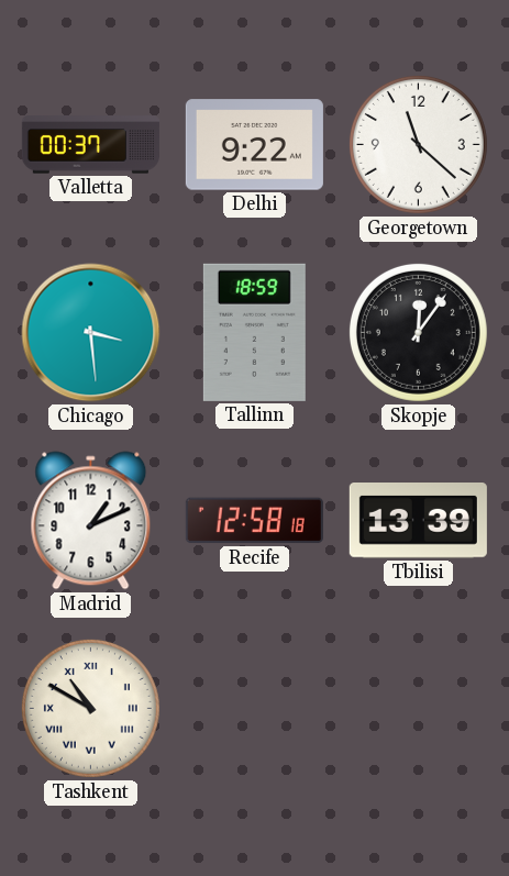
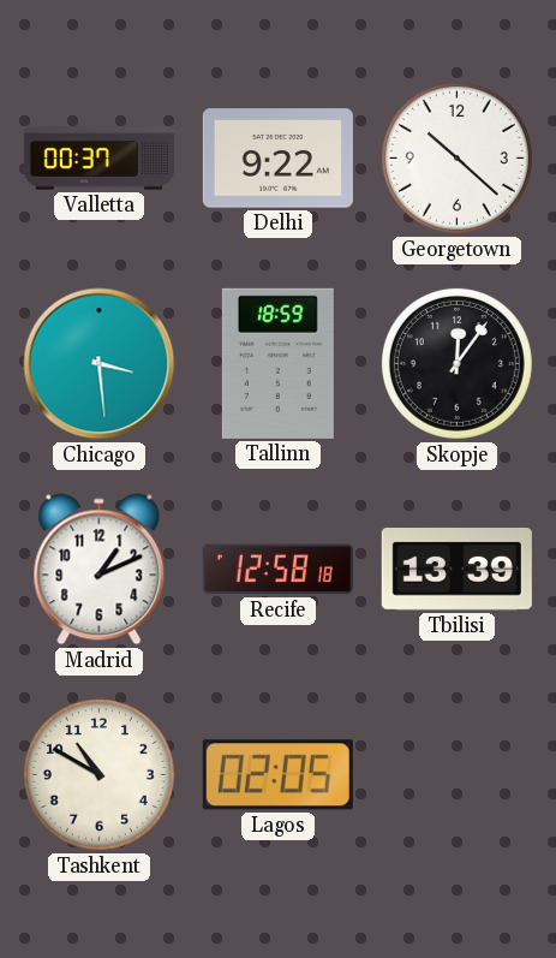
Georgetown: 11:22 -> 10:22
Tashkent numerals: Roman -> Arabic
Lagos: none -> 02:05
